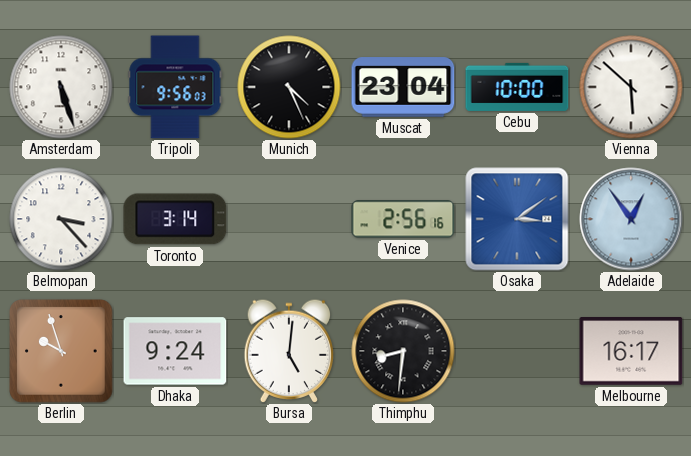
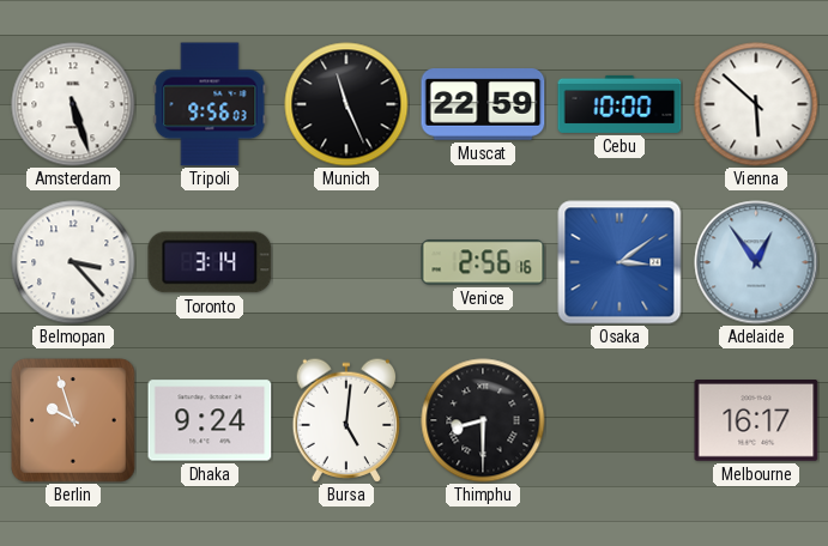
Munich: 4:26 -> 11:26
Muscat: 23:04 -> 22:59
Thimphu: 8:31 -> 8:30
